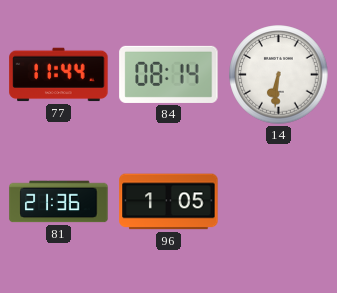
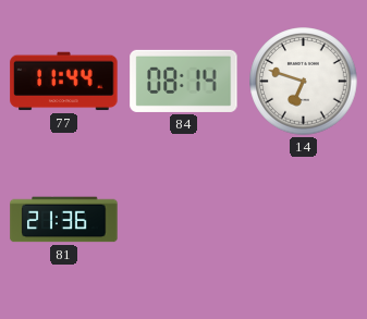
14: 6:31 -> 6:48
96: 1:05 -> none
